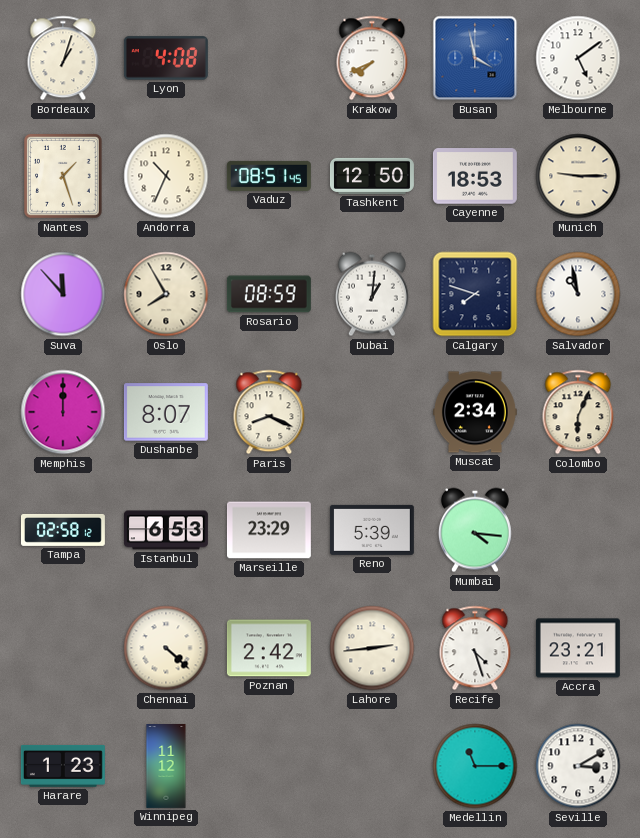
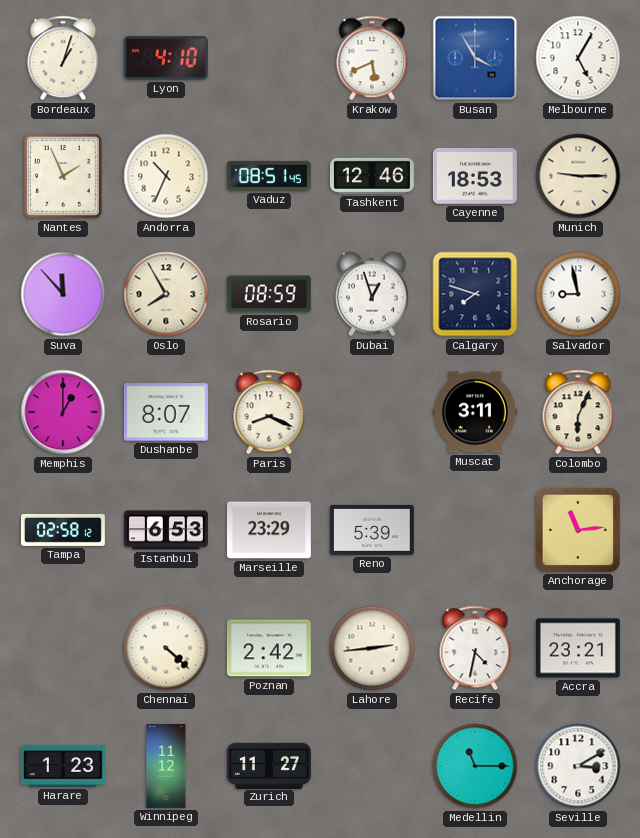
Lyon: 4:08 -> 4:10
Krakow: 7:41 -> 5:41
Busan: 3:58 -> 3:55
Melbourne: 5:09 -> 5:05
Nantes: 1:27 -> 1:56
Tashkent: 12:50 -> 12:46
Dubai: 1:01 -> 12:57
Salvador: 10:58 -> 8:58
Memphis: 12:00 -> 1:00
Muscat: 2:34 -> 3:11
Mumbai: 4:16 -> none
Anchorage: none -> 11:14
Recife: 4:27 -> 4:32
Zurich: none -> 11:27
